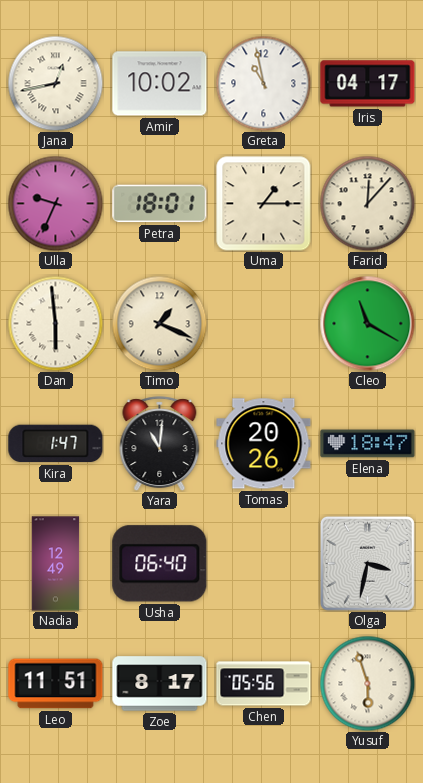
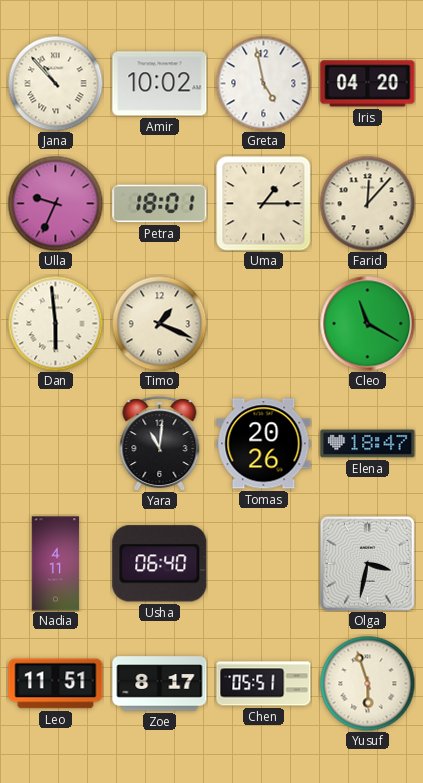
Jana: 12:43 -> 10:53
Greta: 10:58 -> 4:58
Iris: 04:17 -> 04:20
Kira: 1:47 -> none
Nadia: 12:49 -> 4:11
Chen: 05:56 -> 05:51
